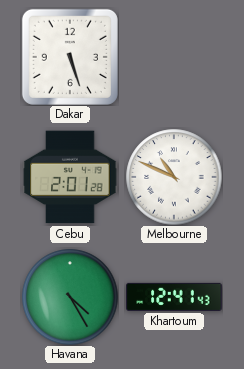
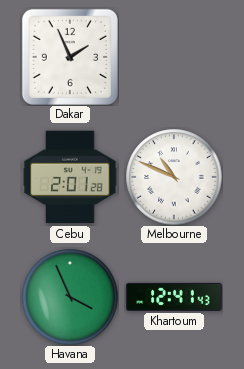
Dakar: 5:27 -> 1:56
Havana: 4:25 -> 3:56
